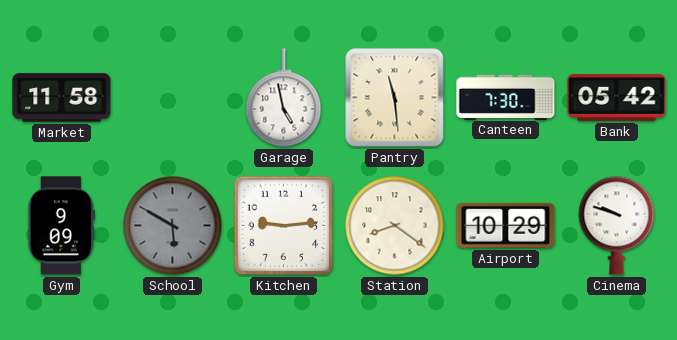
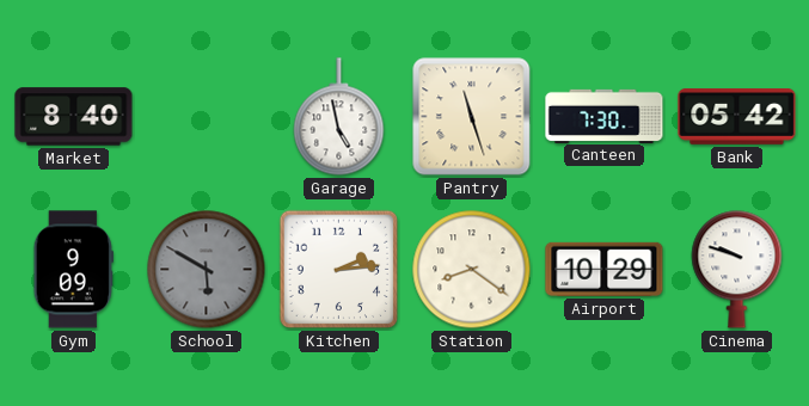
Market: 11:58 -> 8:40
Pantry: 11:29 -> 11:27
Kitchen: 9:14 -> 2:14
